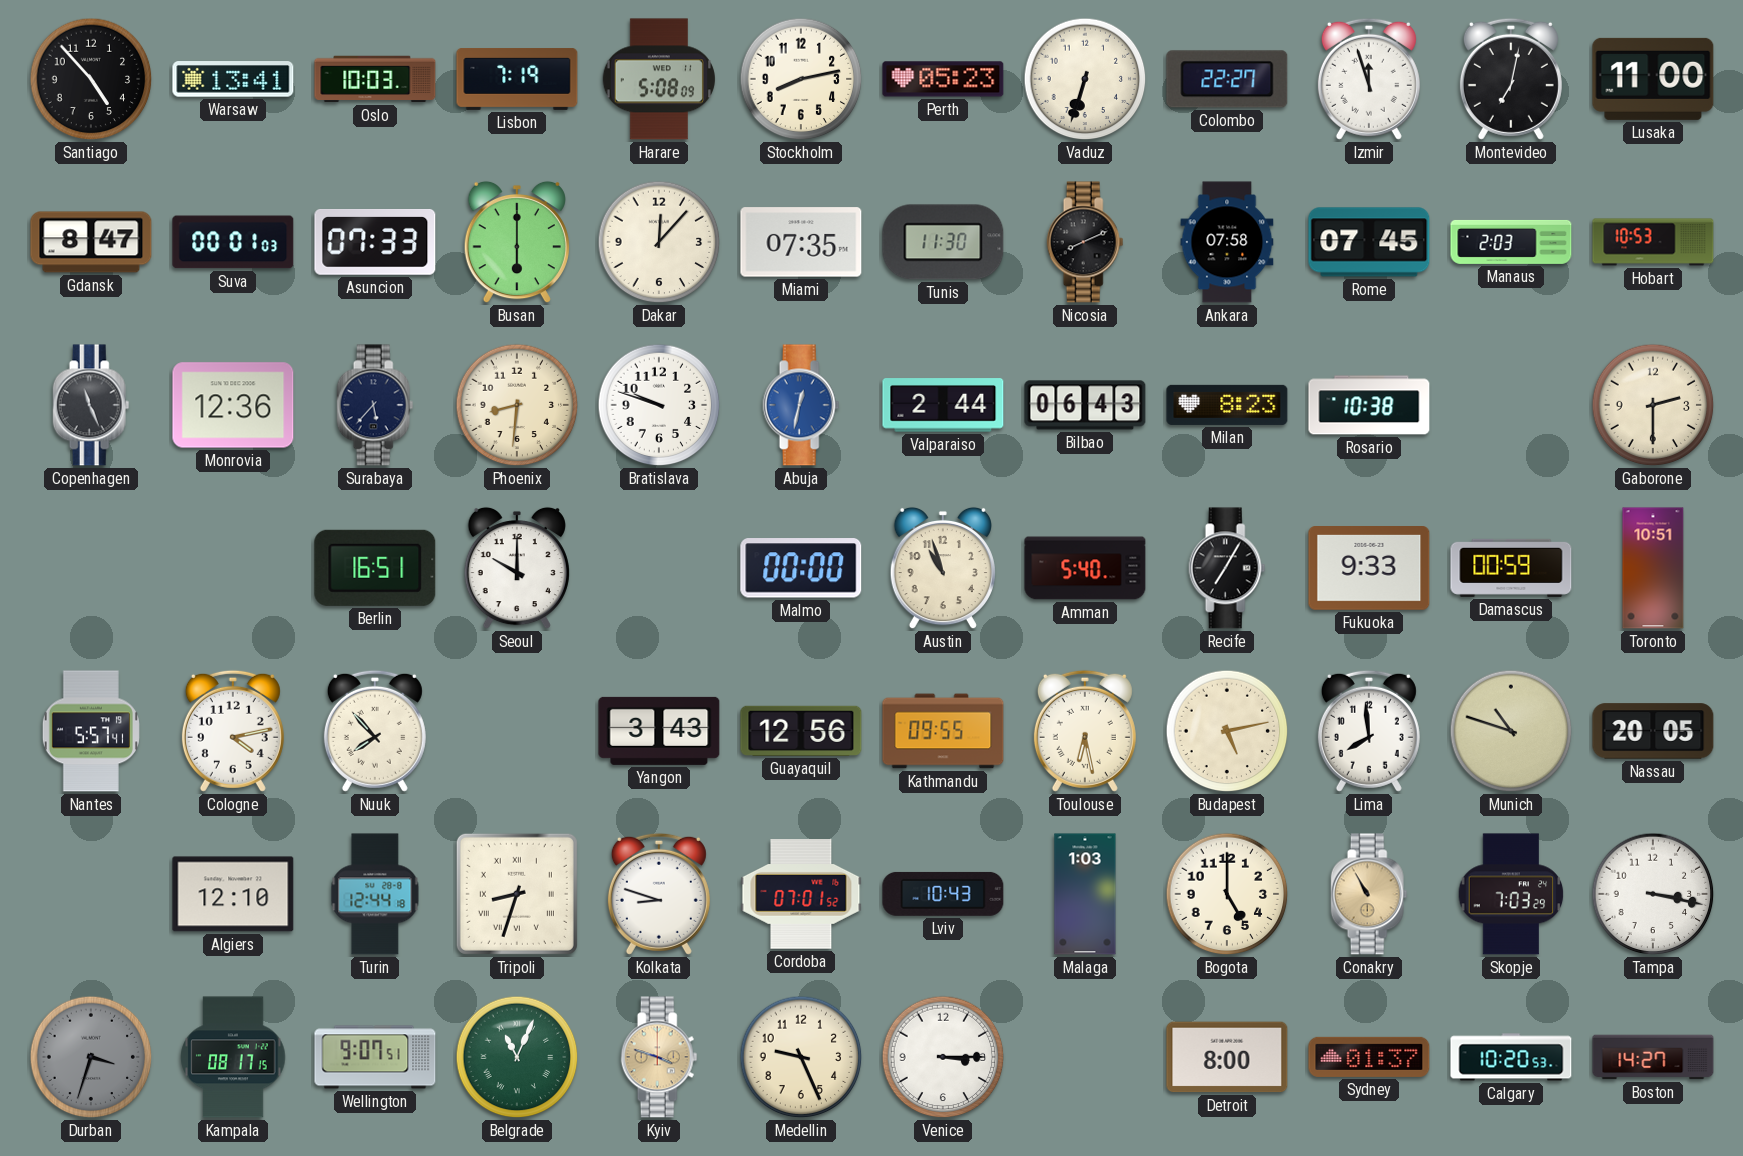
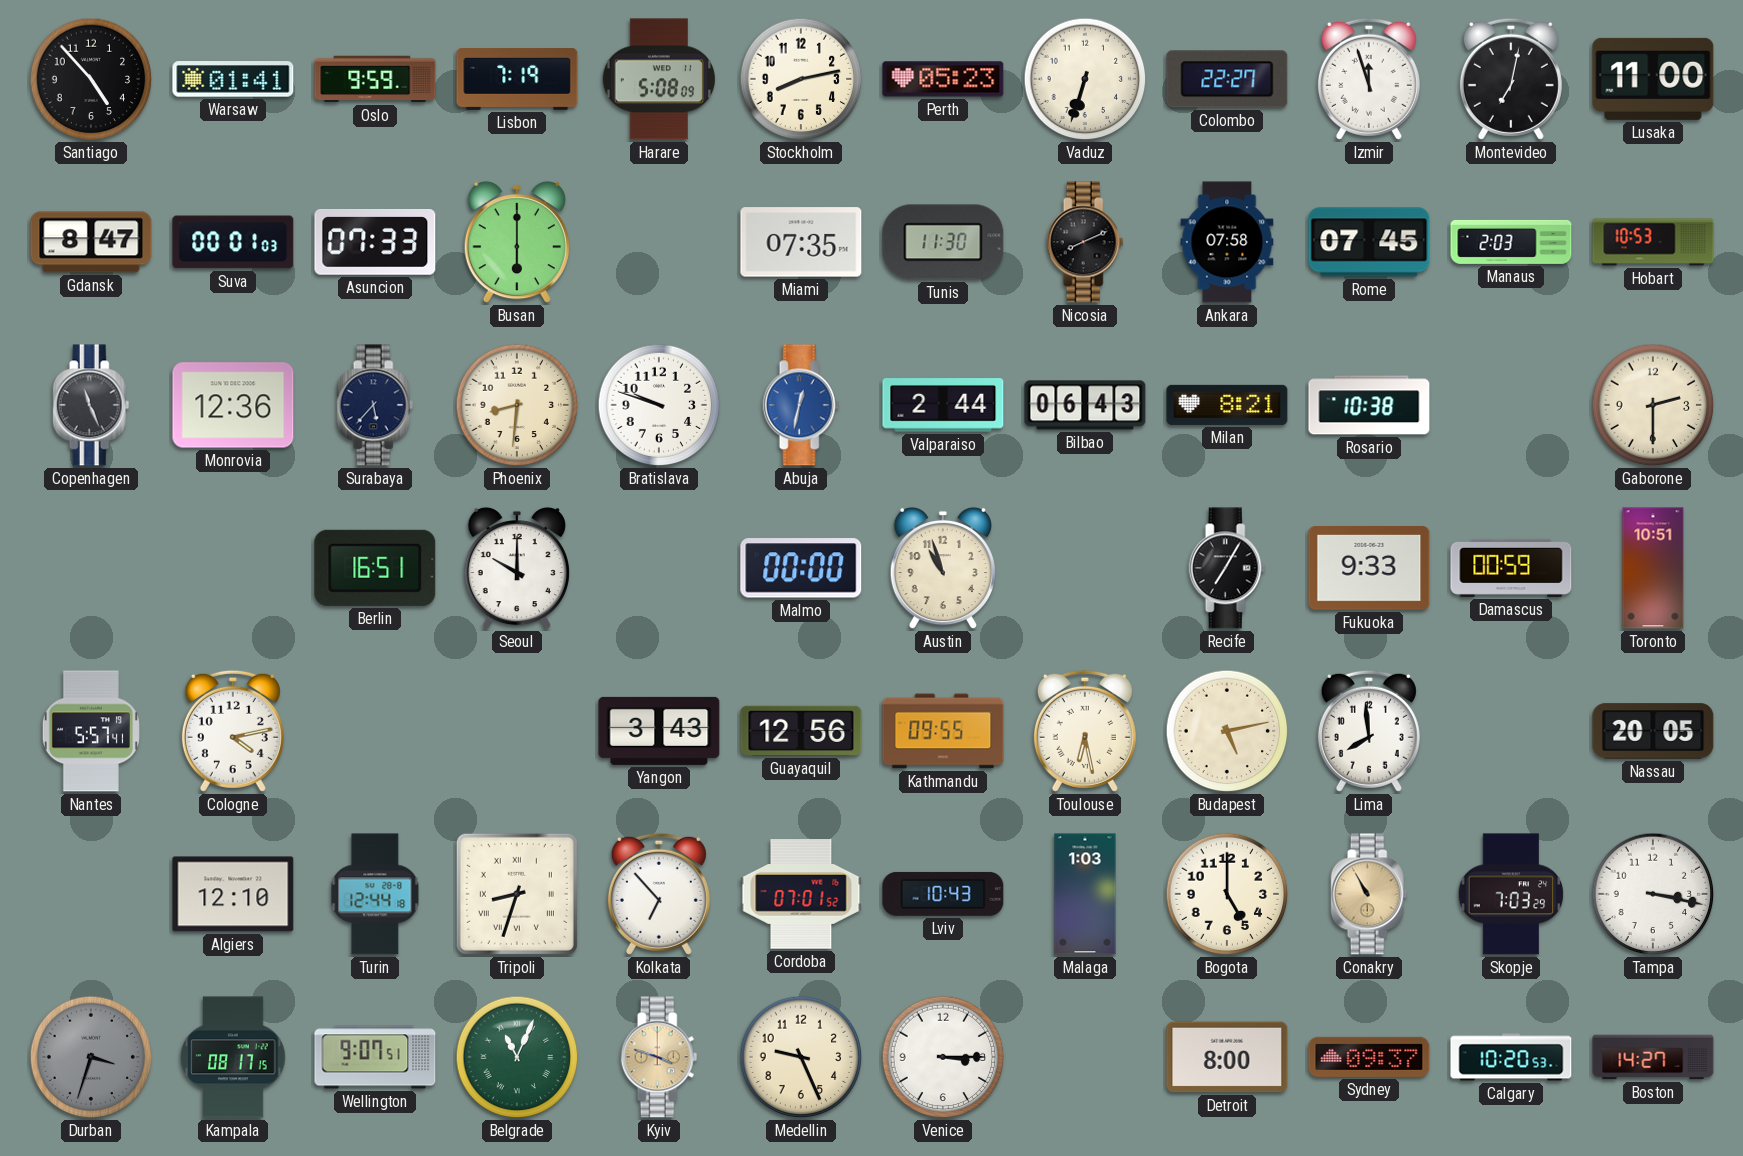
Warsaw: 13:41 -> 01:41
Oslo: 10:03 -> 9:59
Dakar: 12:07 -> none
Milan: 8:23 -> 8:21
Amman: 5:40 -> none
Nuuk: 7:53 -> none
Munich: 10:48 -> none
Kolkata: 8:48 -> 6:53
Sydney: 01:37 -> 09:37
